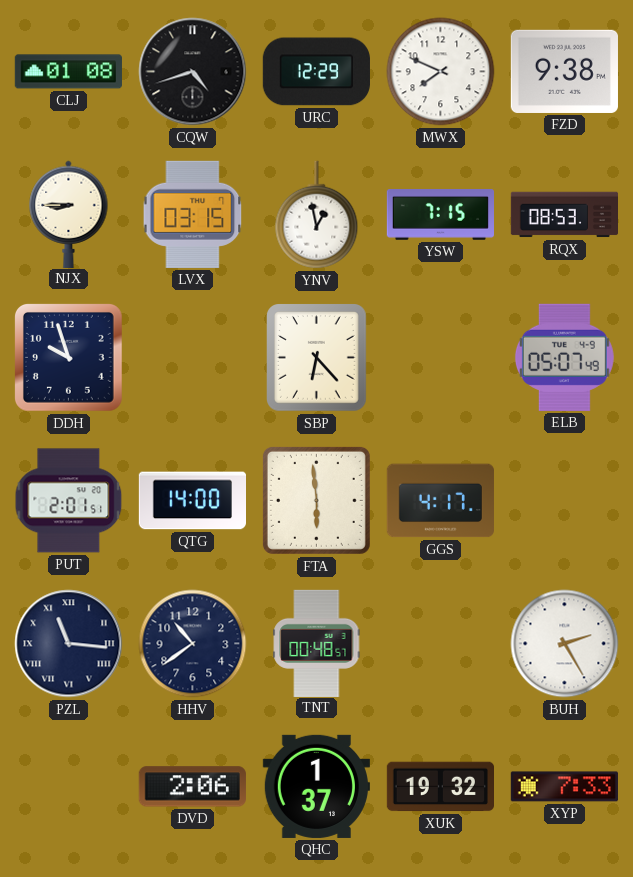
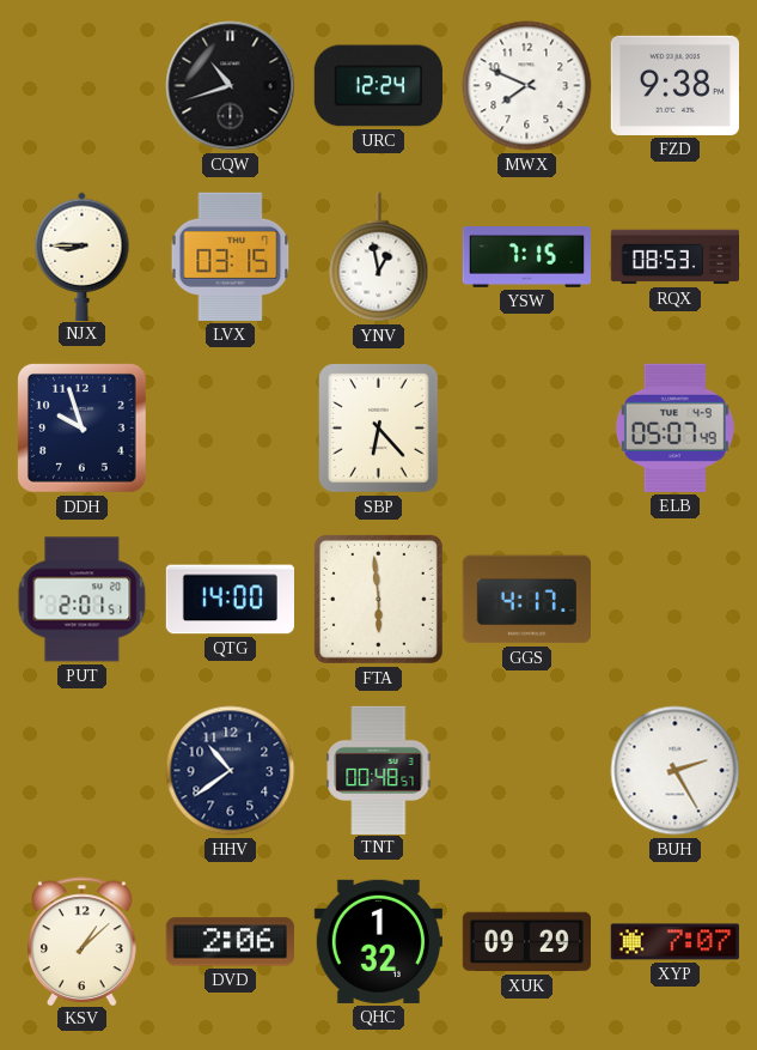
CLJ: 01:08 -> none
CQW: 4:42 -> 10:42
URC: 12:29 -> 12:24
PZL: 11:16 -> none
KSV: none -> 1:08
QHC: 1:37 -> 1:32
XUK: 19:32 -> 09:29
XYP: 7:33 -> 7:07
